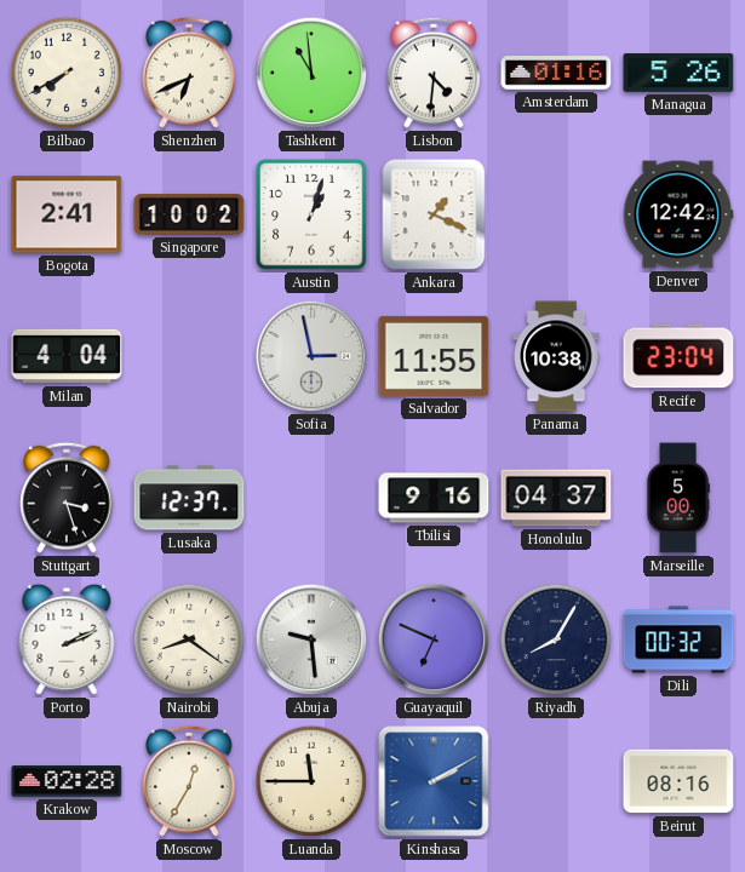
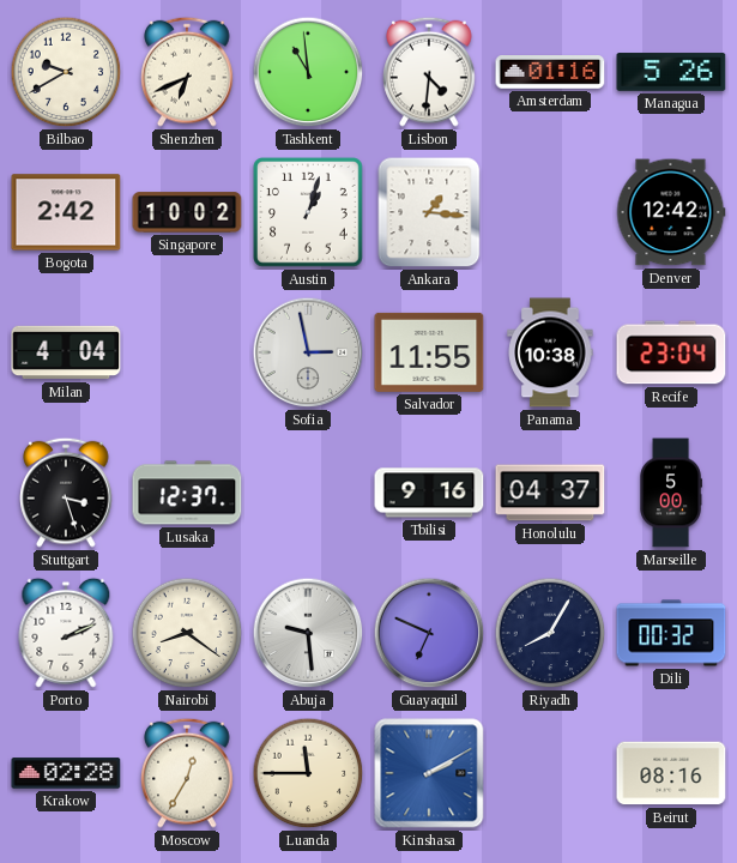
Bilbao: 7:40 -> 9:40
Bogota: 2:41 -> 2:42
Ankara: 1:19 -> 1:16
